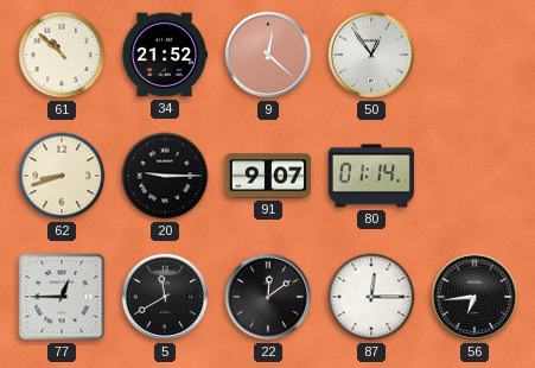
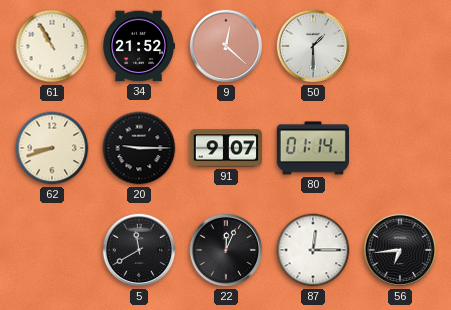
61: 10:52 -> 10:55
50: 12:54 -> 1:30
77: 12:45 -> none
22: 12:09 -> 12:04
